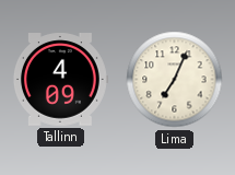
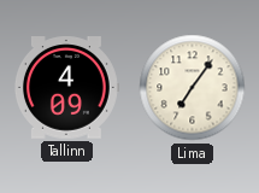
Lima: 7:04 -> 7:06
